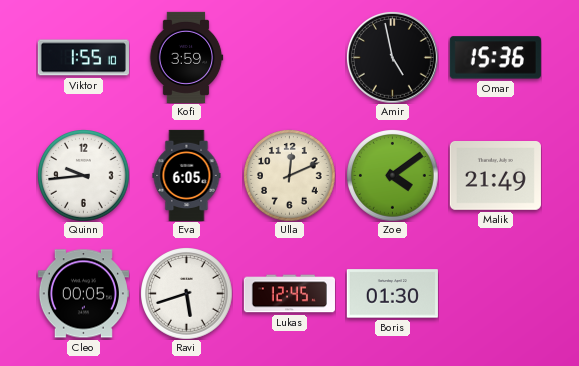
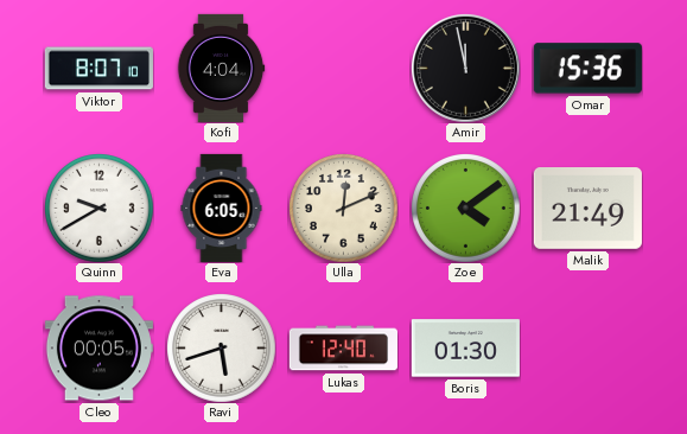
Viktor: 1:55 -> 8:07
Kofi: 3:59 -> 4:04
Amir: 4:58 -> 11:58
Quinn: 9:44 -> 9:40
Lukas: 12:45 -> 12:40
